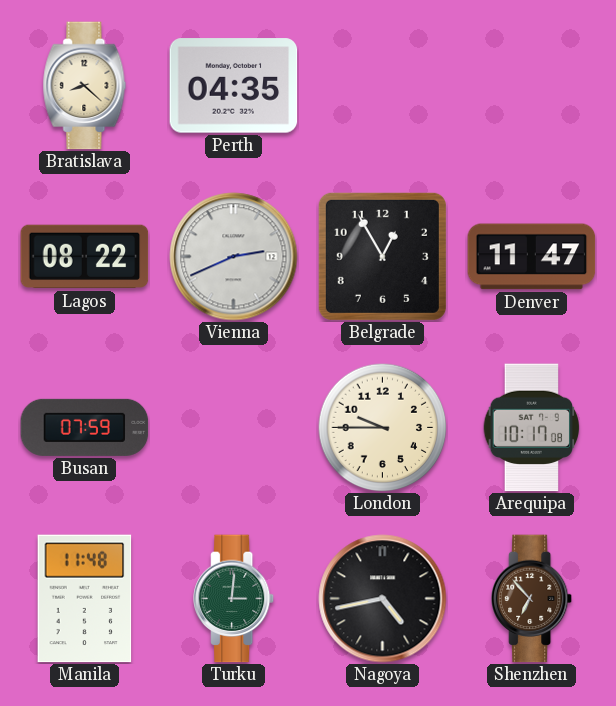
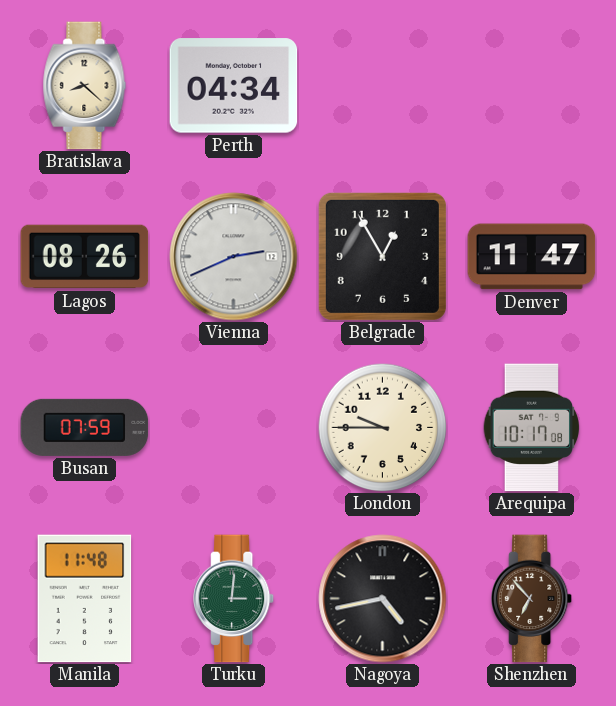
Perth: 04:35 -> 04:34
Lagos: 08:22 -> 08:26
